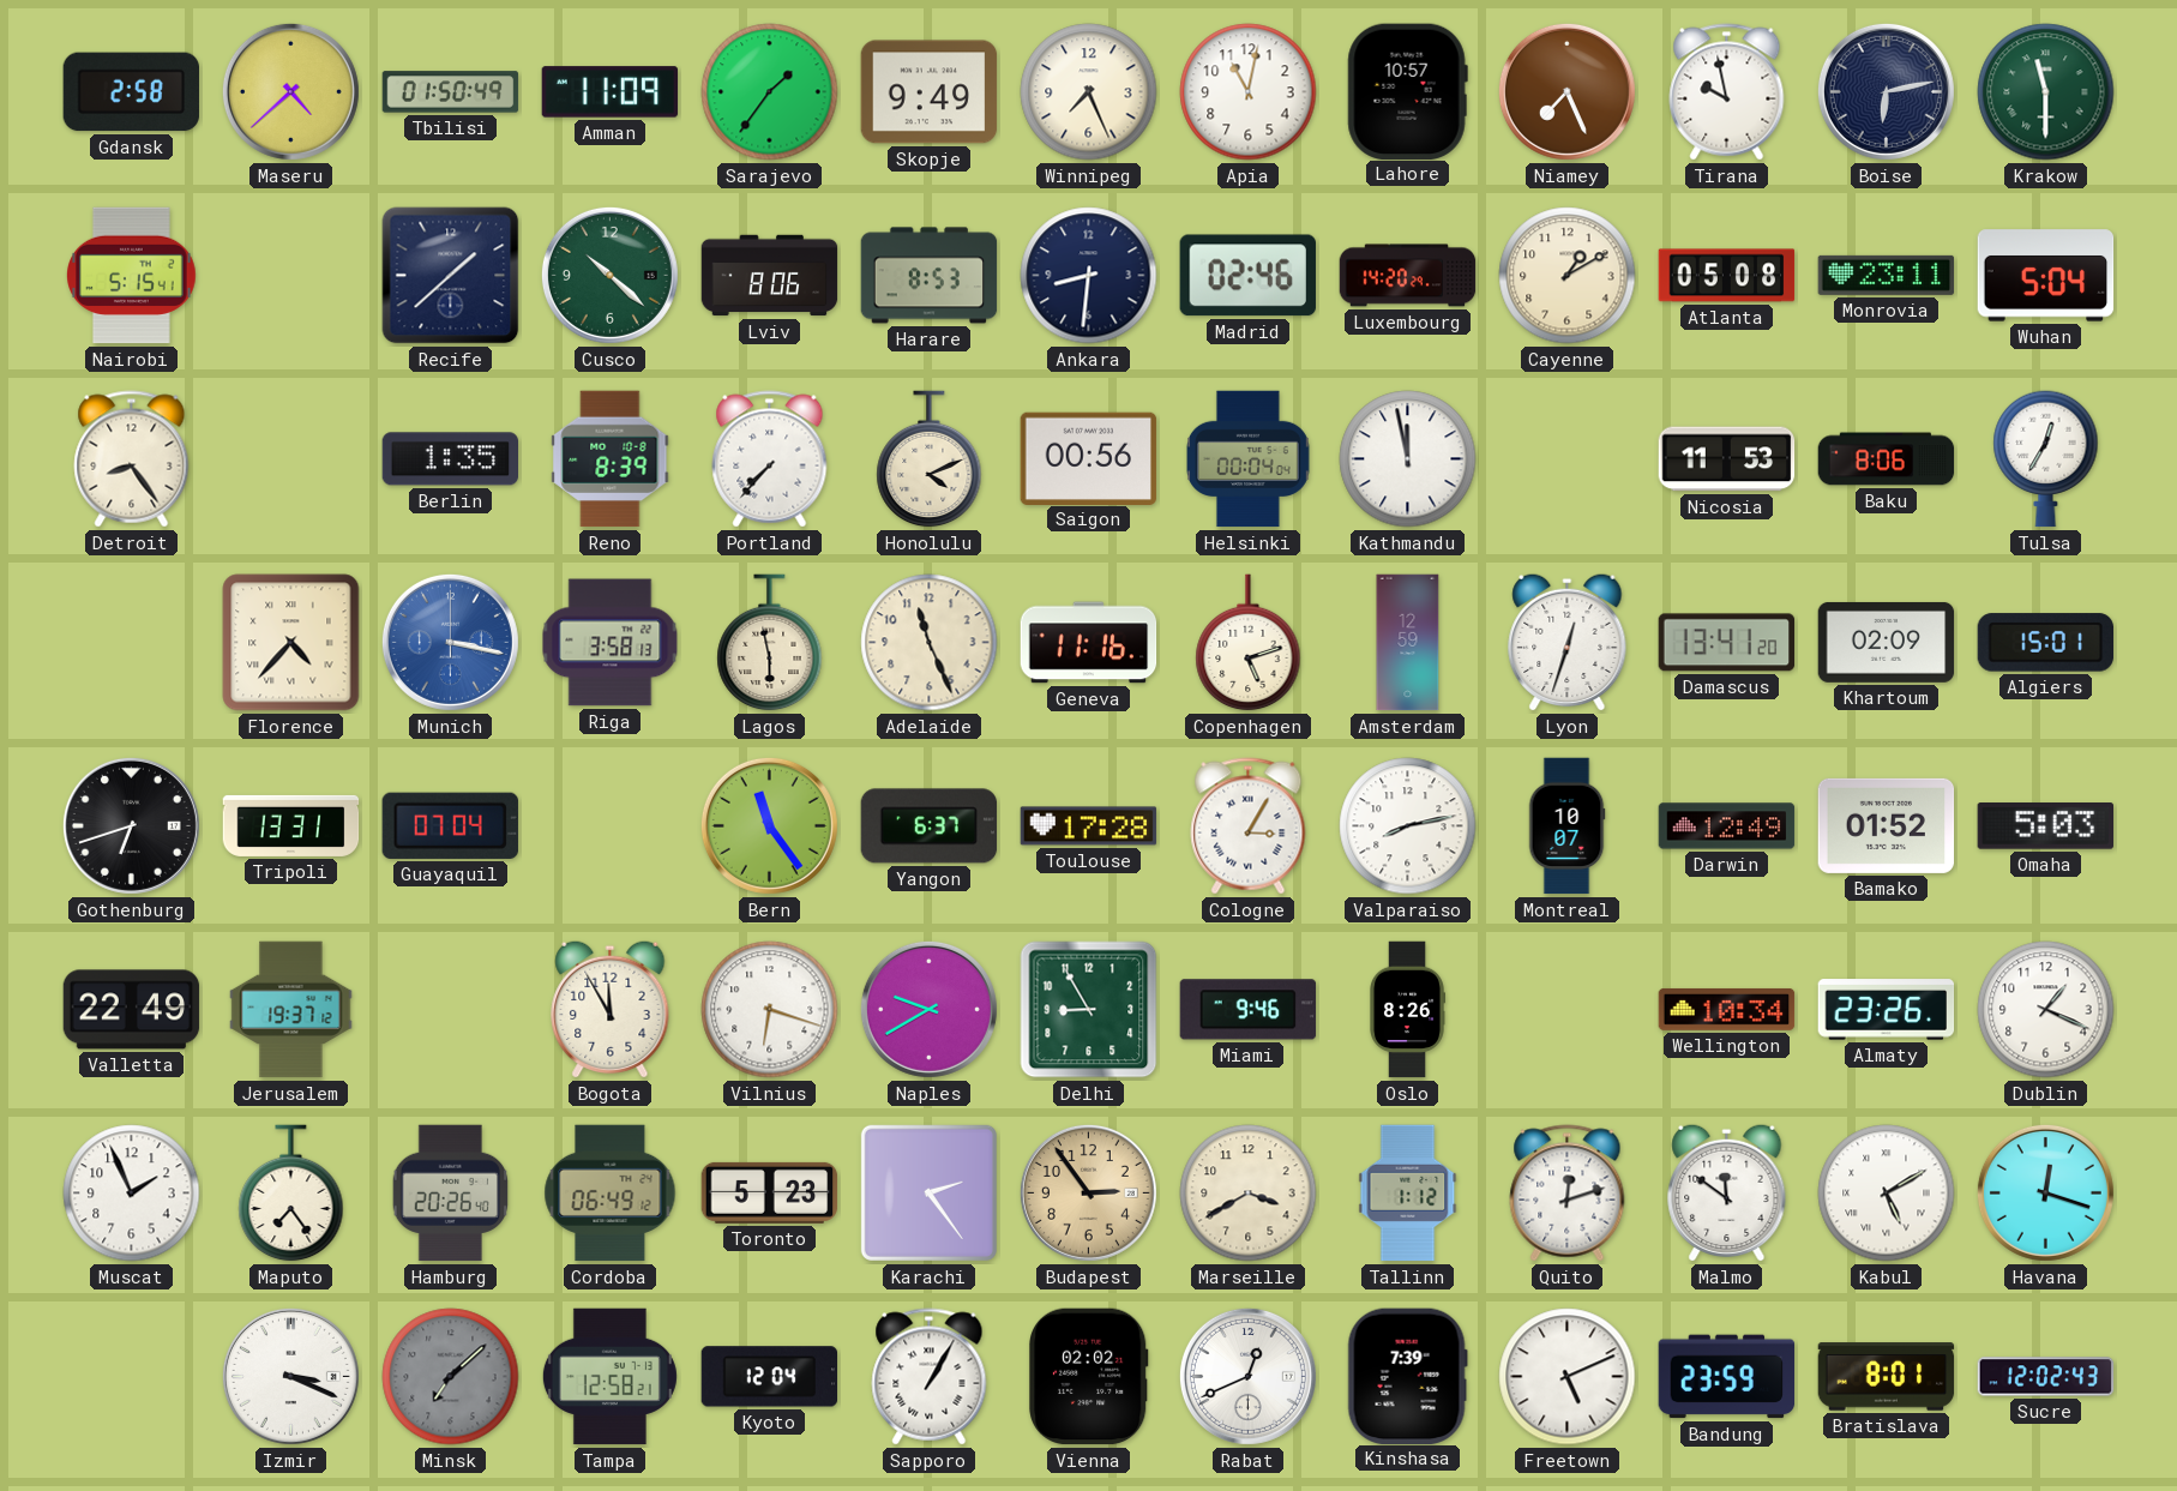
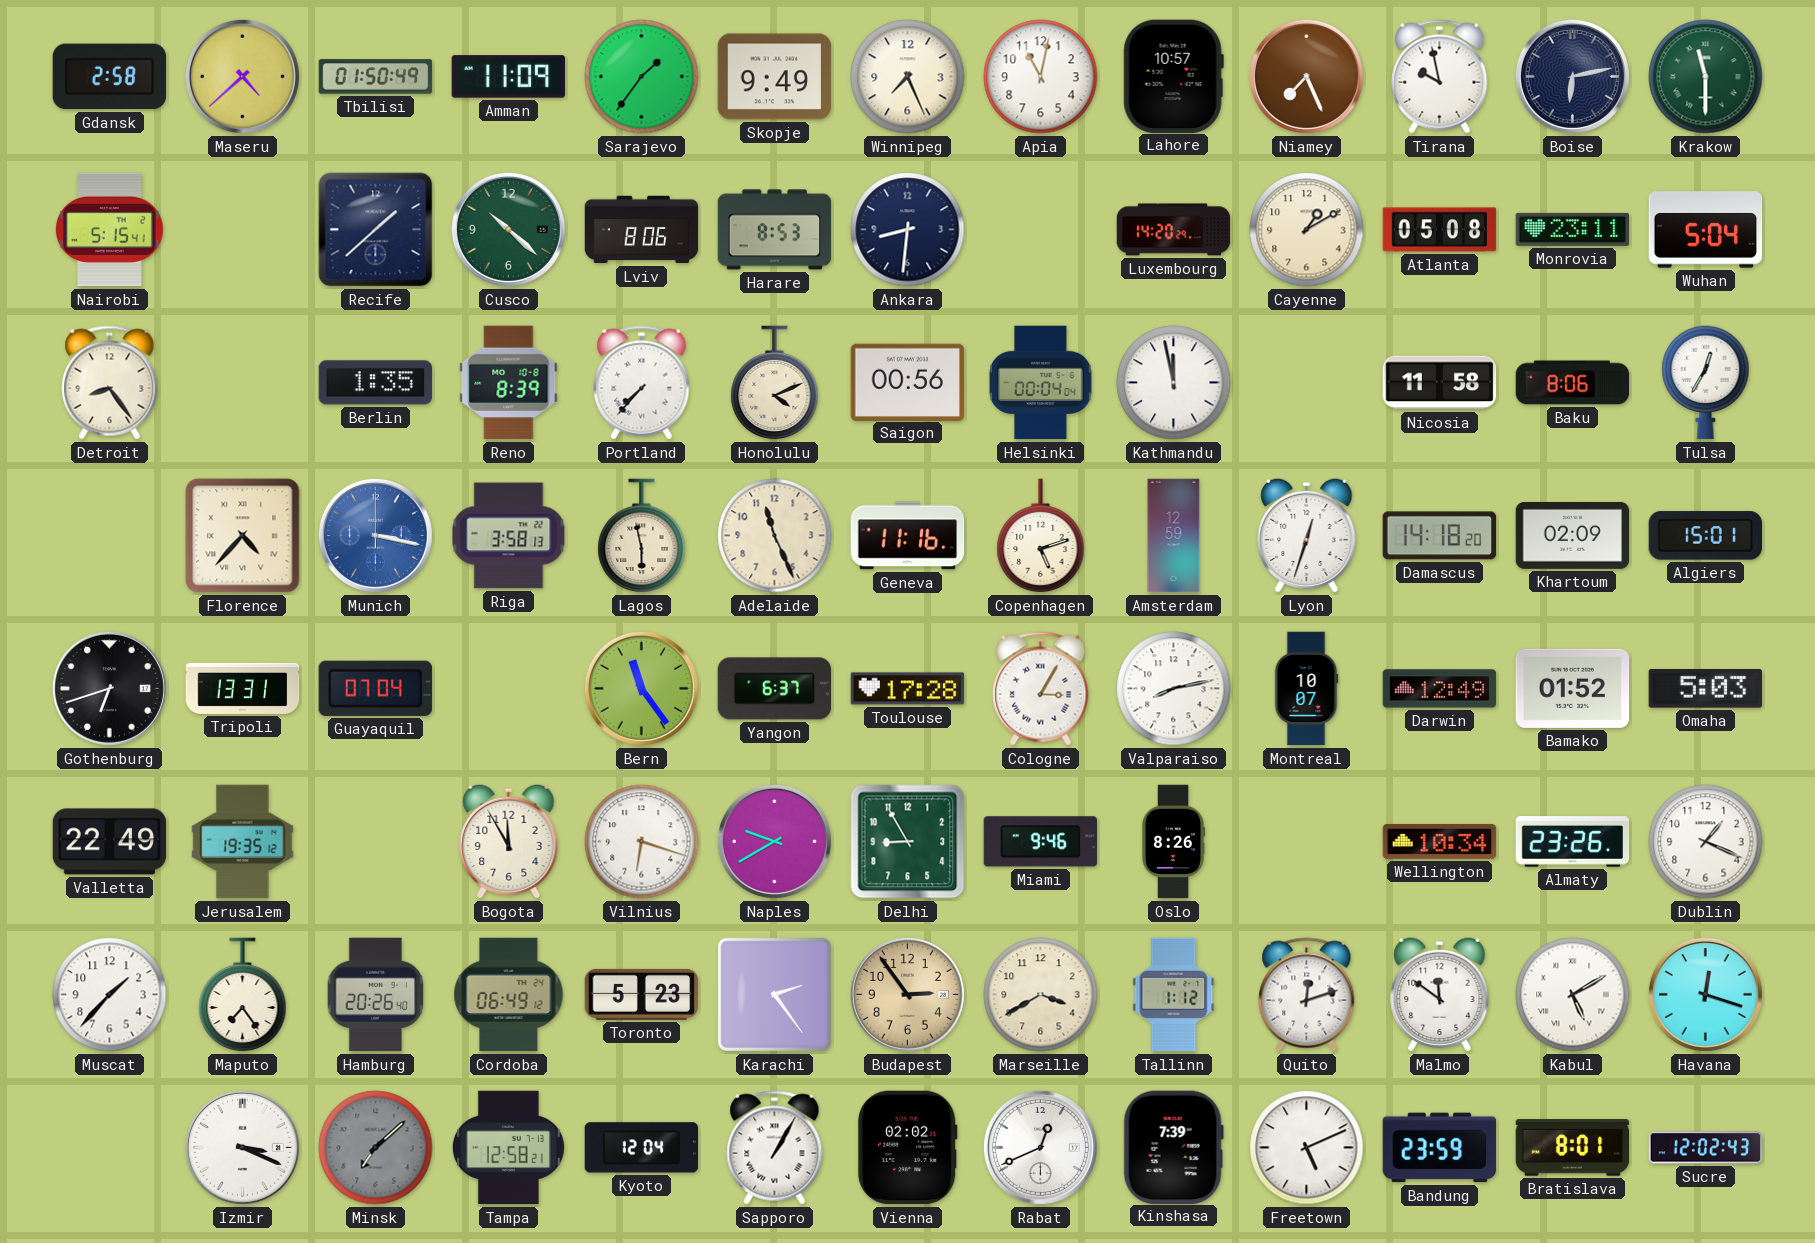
Madrid: 02:46 -> none
Nicosia: 11:53 -> 11:58
Damascus: 13:41 -> 14:18
Jerusalem: 19:37 -> 19:35
Muscat: 1:56 -> 1:37
